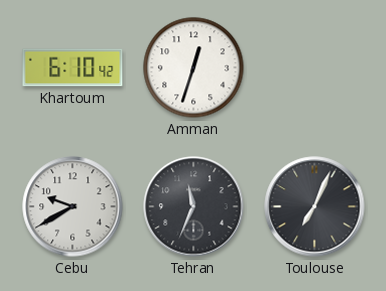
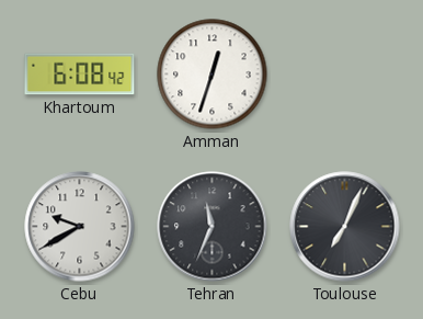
Khartoum: 6:10 -> 6:08
